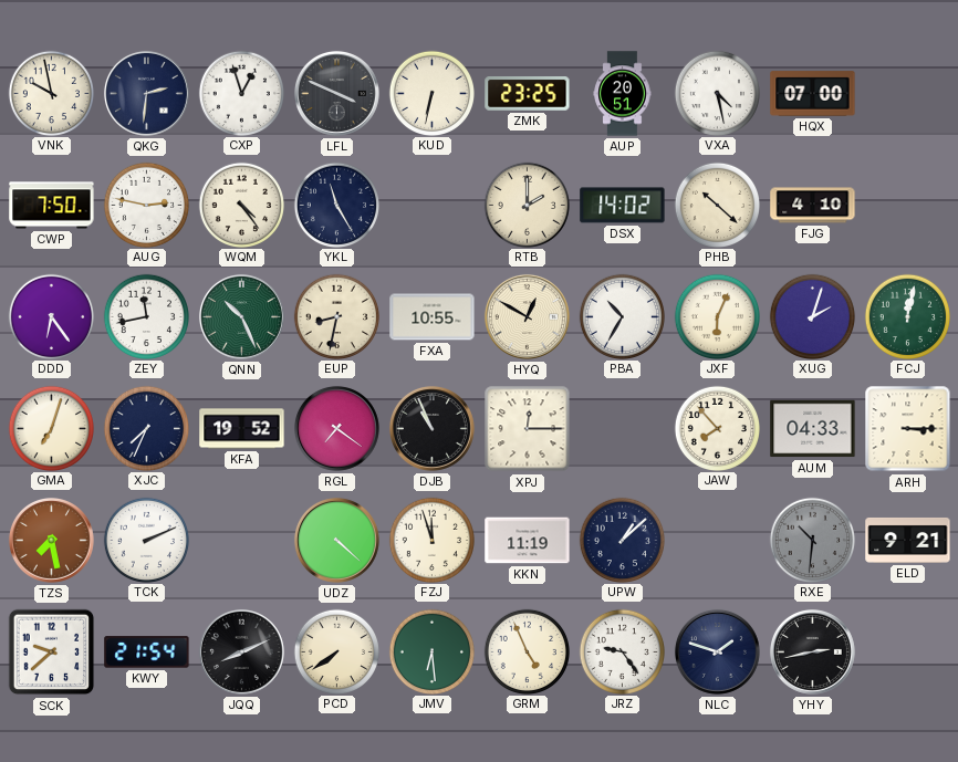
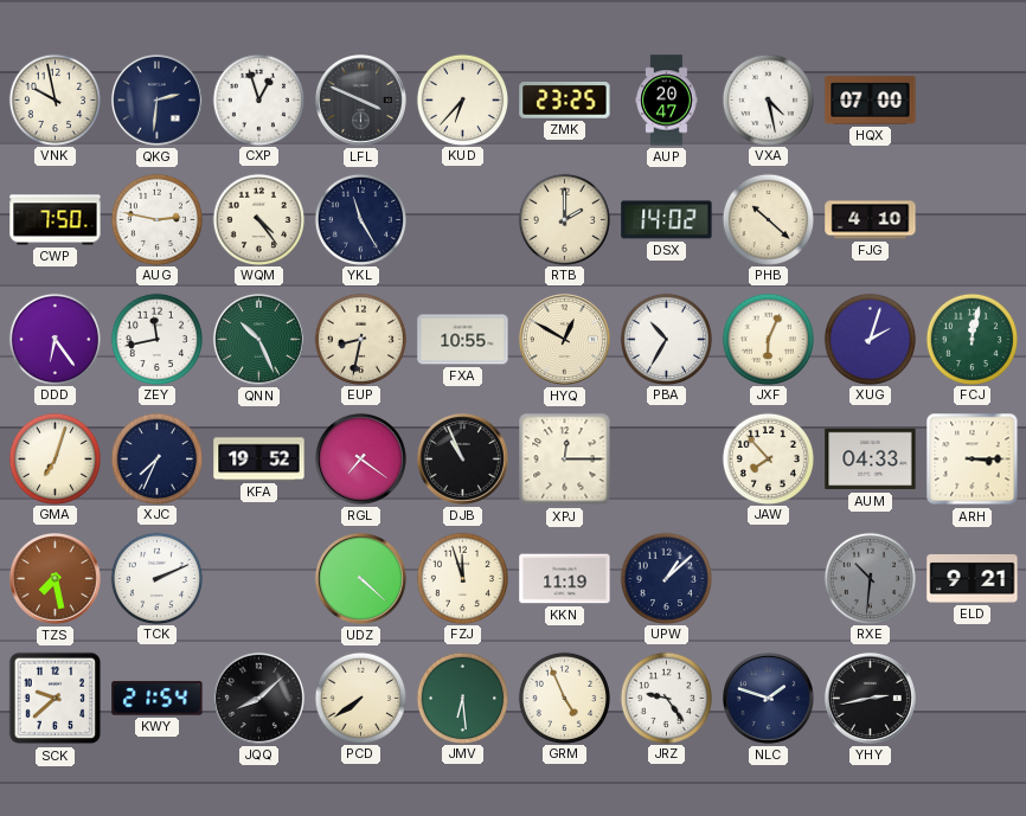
KUD: 6:32 -> 6:37
AUP: 20:51 -> 20:47
JQQ: 8:11 -> 8:08
